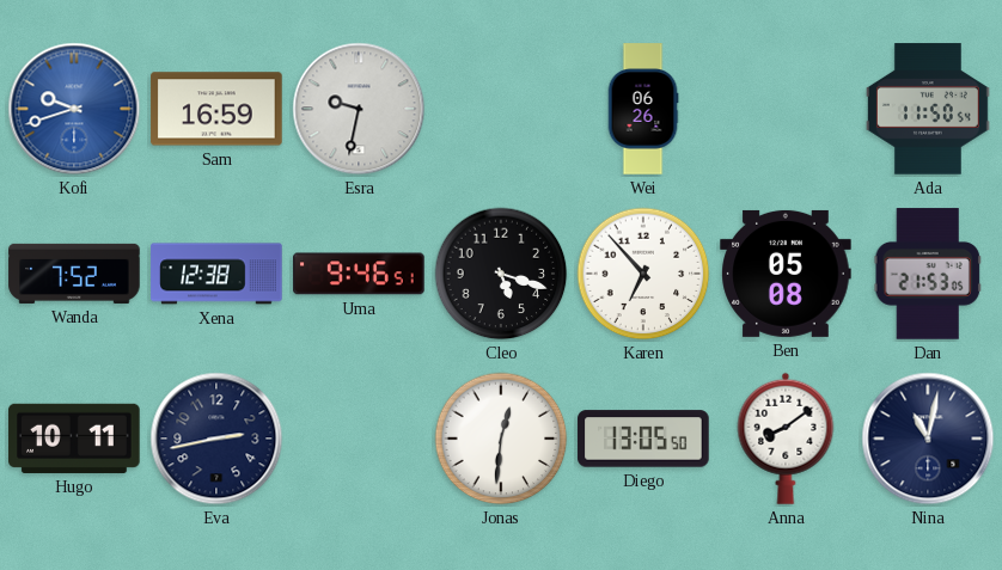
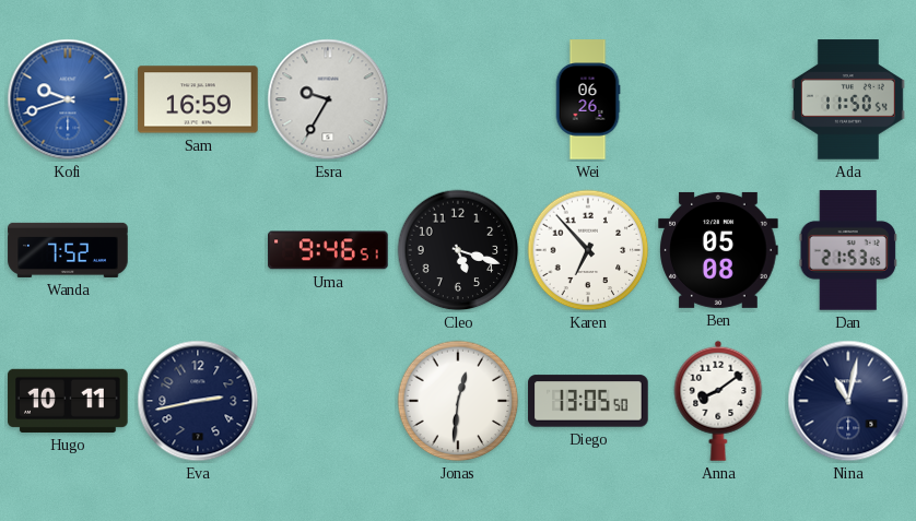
Esra: 9:32 -> 9:35
Xena: 12:38 -> none
